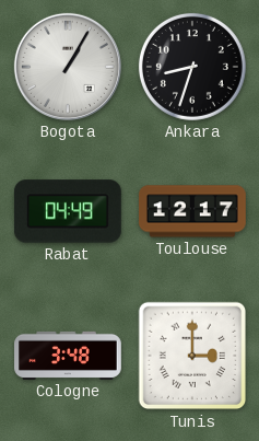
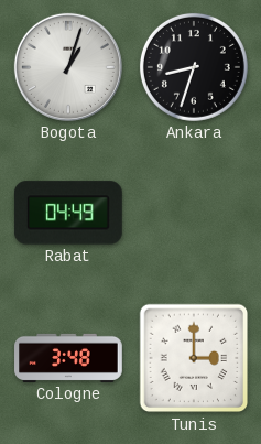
Bogota: 1:05 -> 1:03
Toulouse: 12:17 -> none
